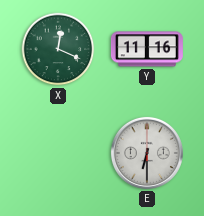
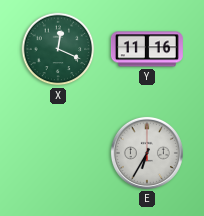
E: 6:30 -> 6:35
